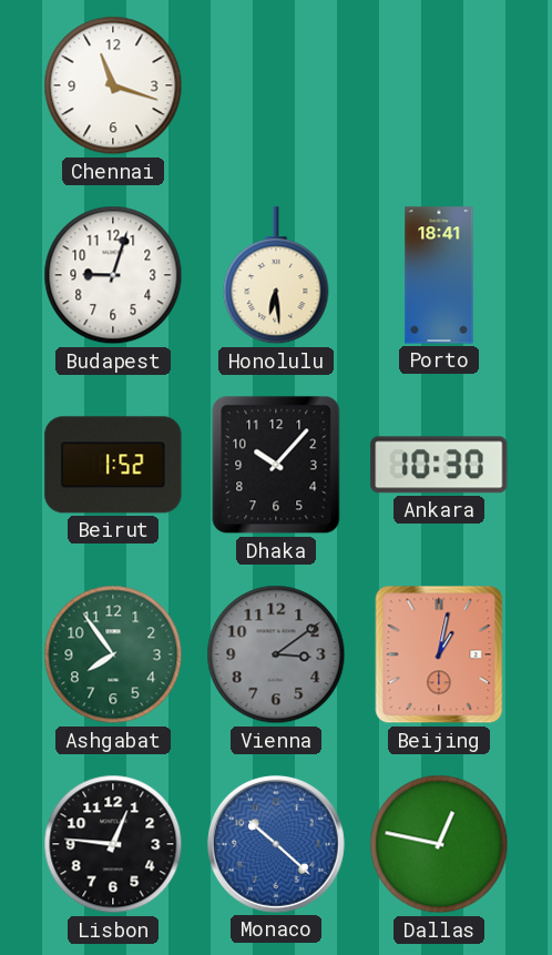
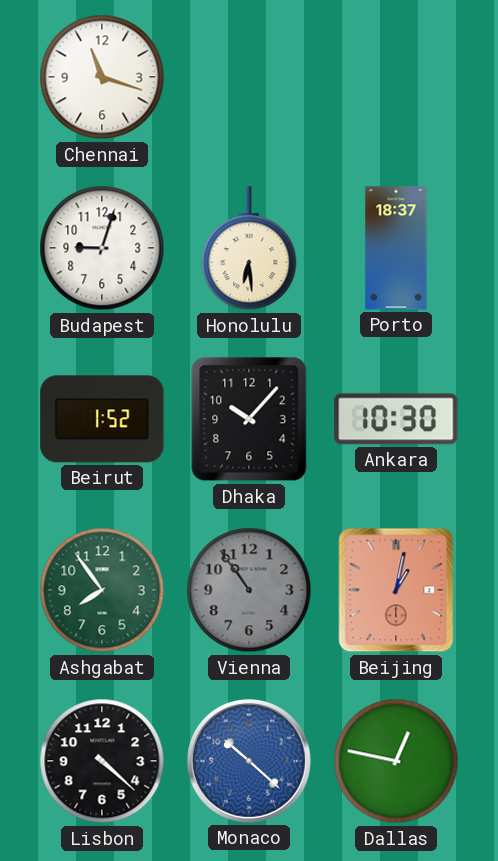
Porto: 18:41 -> 18:37
Vienna: 3:09 -> 10:54
Lisbon: 12:46 -> 4:22
